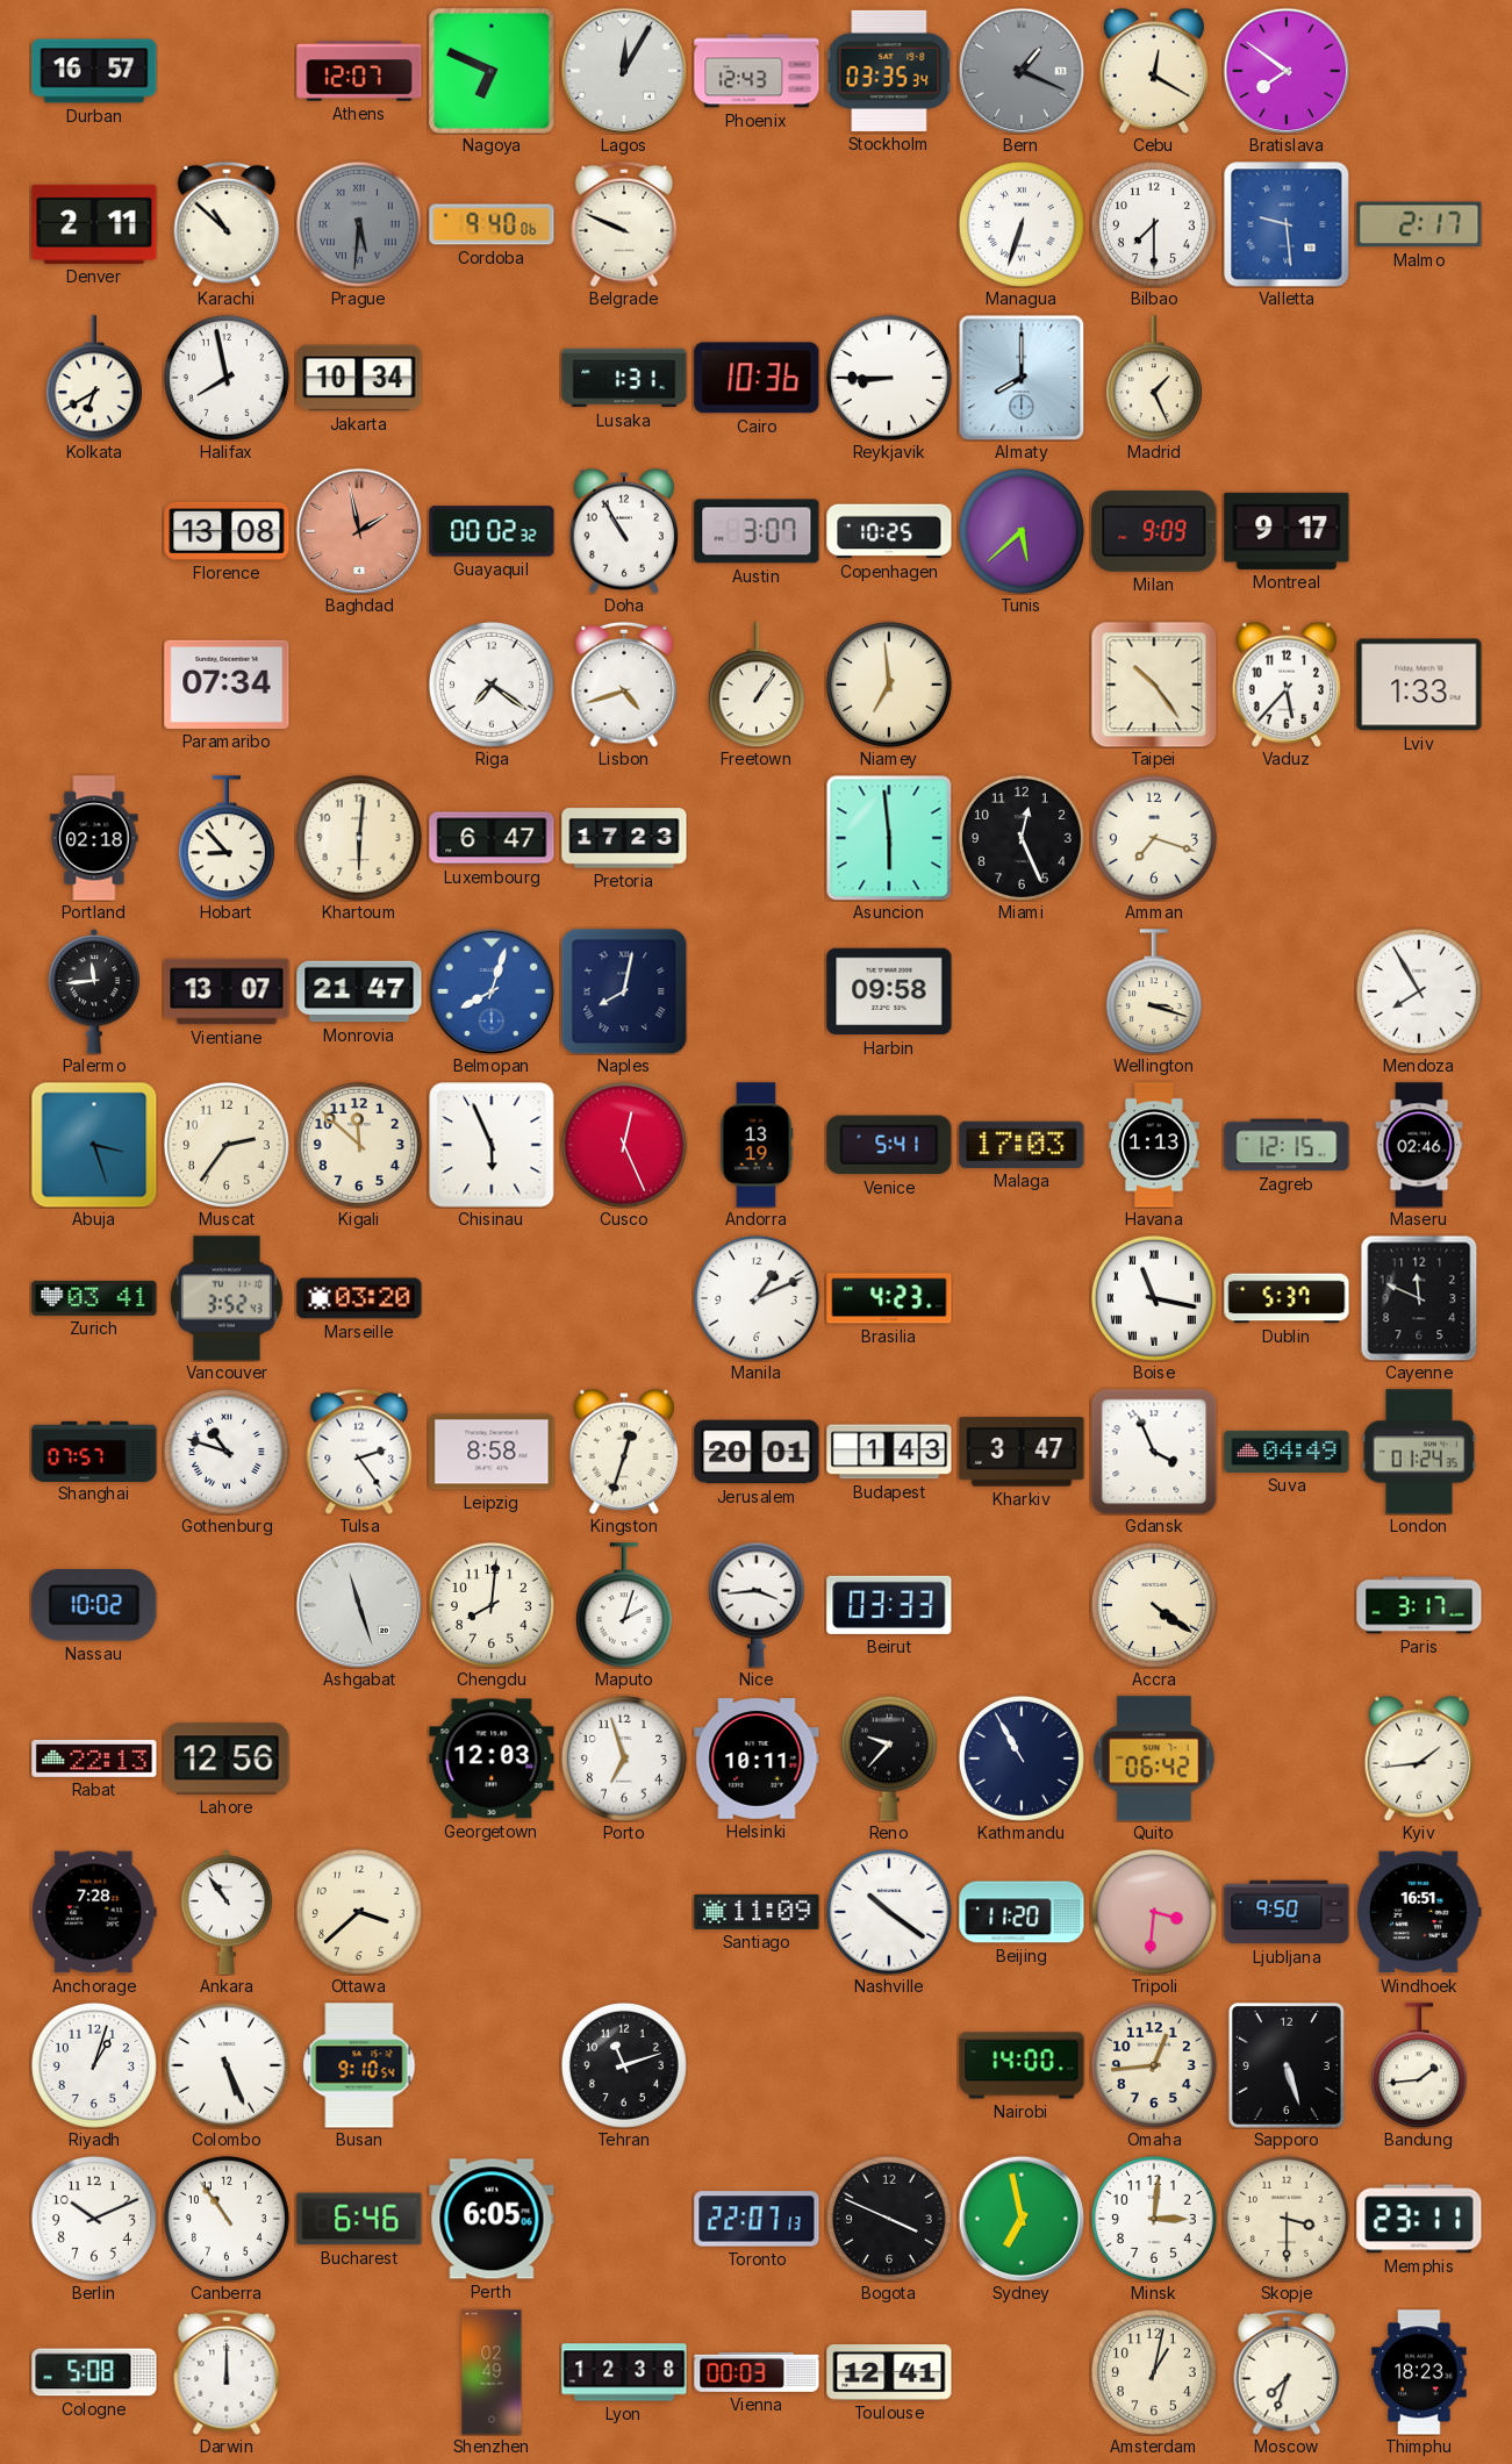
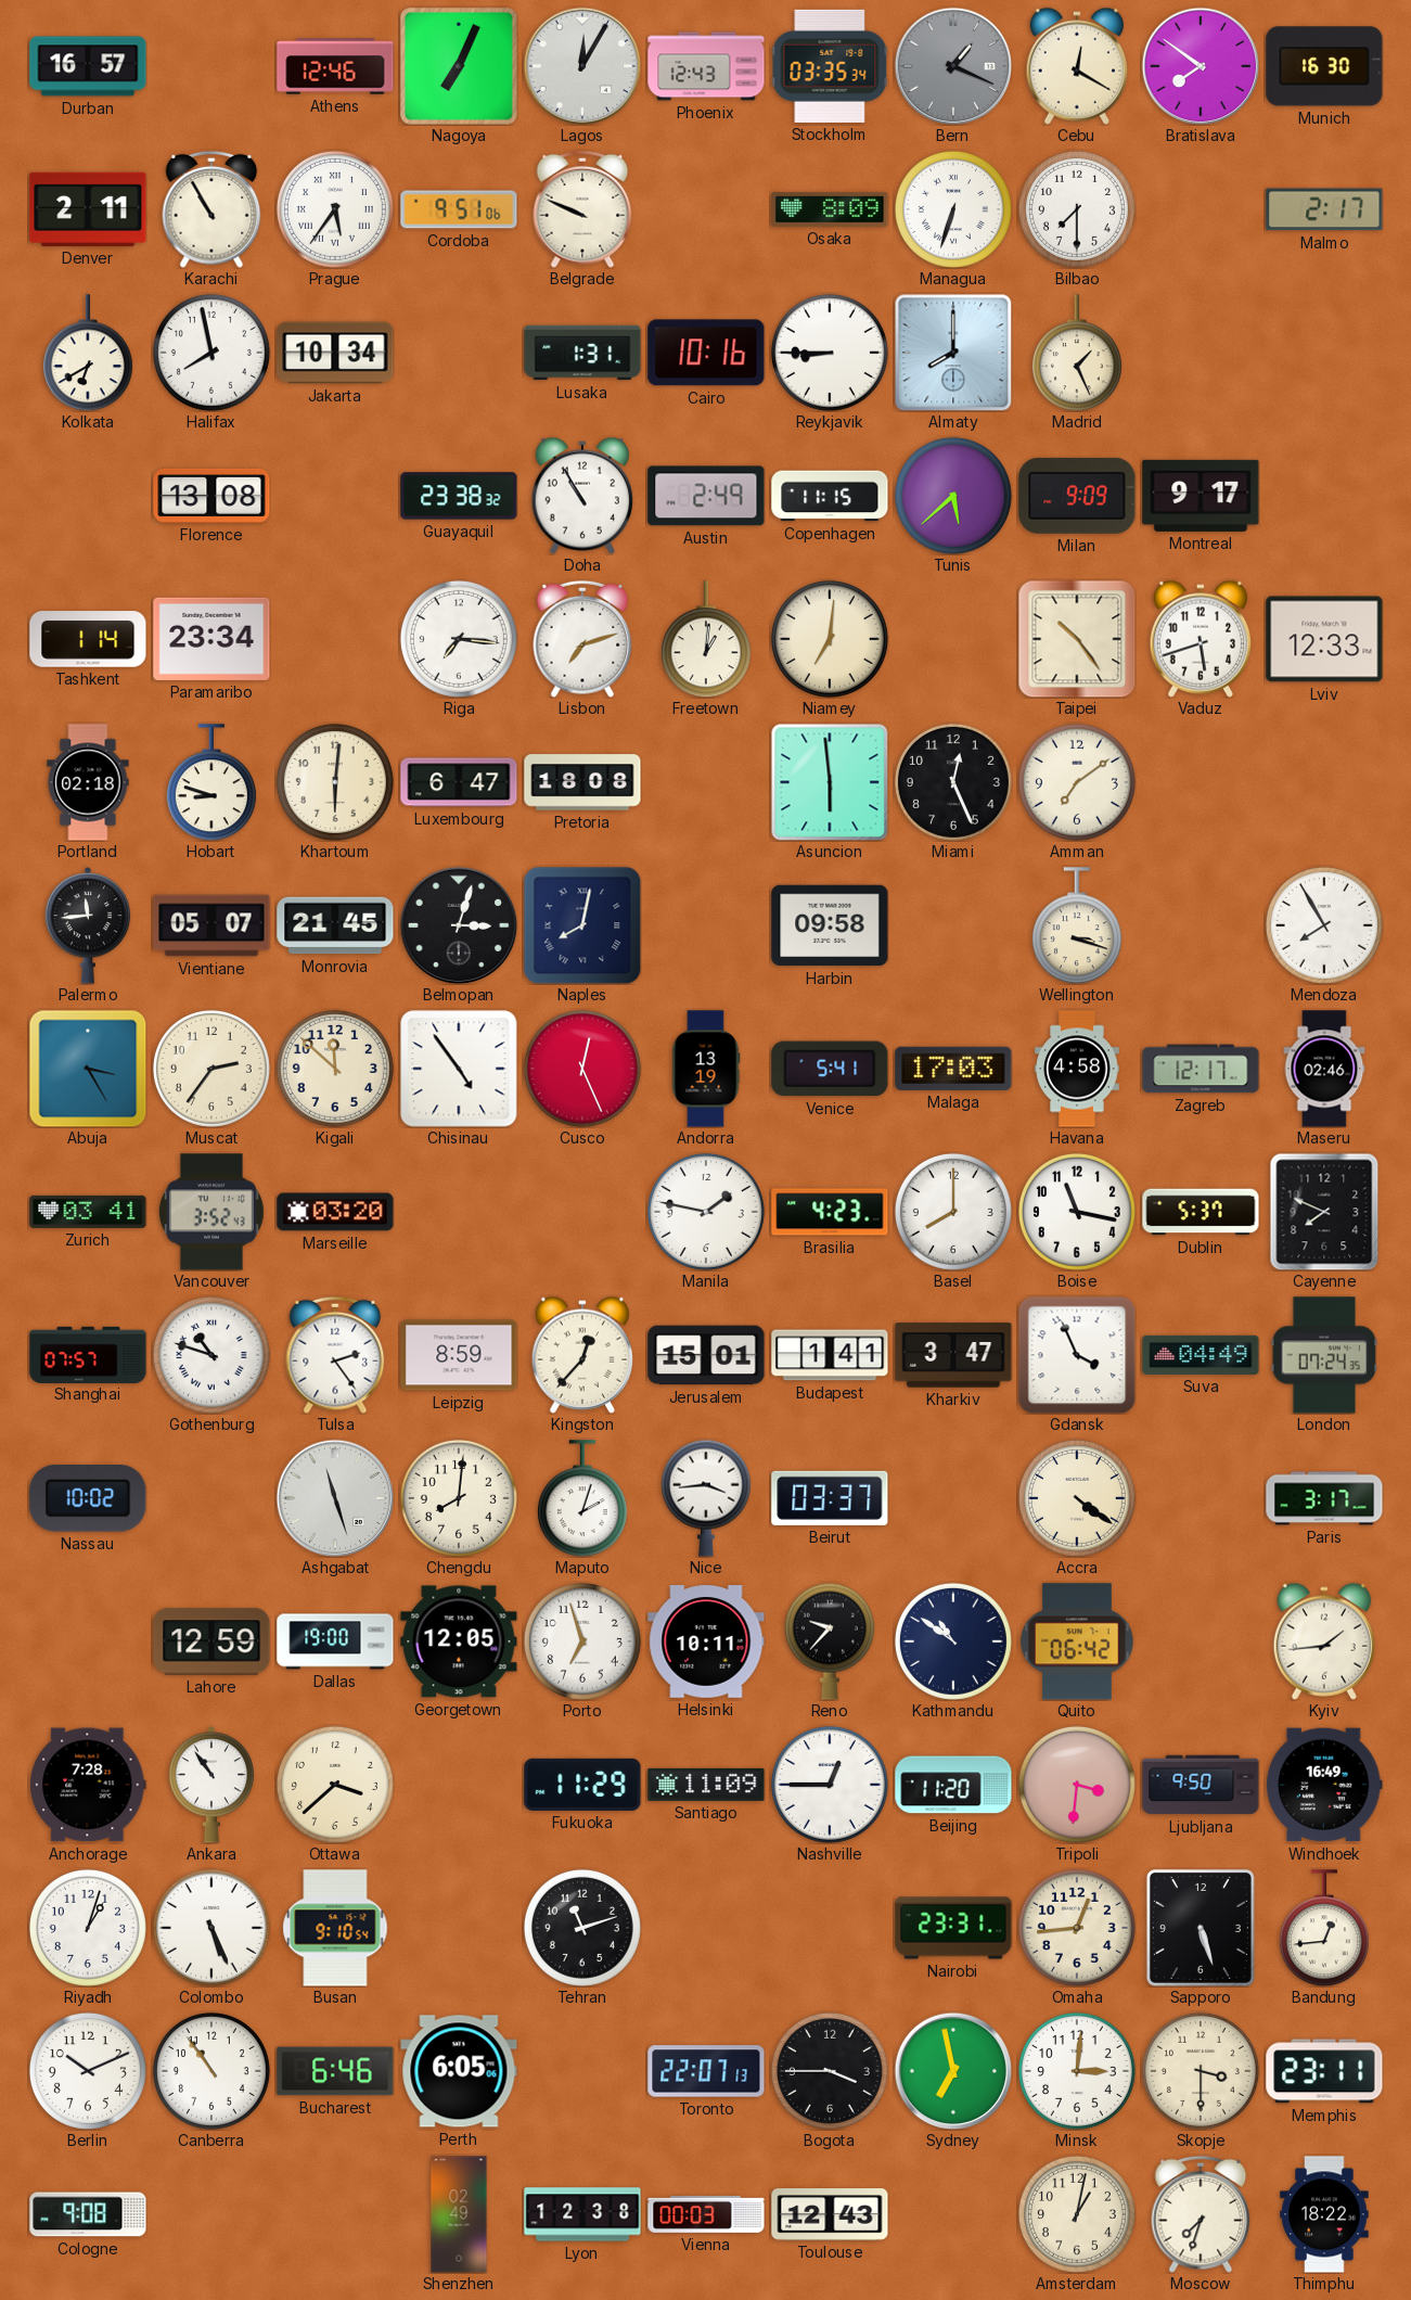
Athens: 12:07 -> 12:46
Nagoya: 6:49 -> 7:04
Munich: none -> 16:30
Karachi: 10:52 -> 10:55
Prague: 5:31 -> 5:36
Prague dial: grey -> white
Cordoba: 9:40 -> 9:51
Osaka: none -> 8:09
Valletta: 9:29 -> none
Cairo: 10:36 -> 10:16
Baghdad: 1:58 -> none
Guayaquil: 00:02 -> 23:38
Austin: 3:07 -> 2:49
Copenhagen: 10:25 -> 11:15
Tashkent: none -> 1:14
Paramaribo: 07:34 -> 23:34
Riga: 7:21 -> 7:16
Lisbon: 4:42 -> 7:12
Freetown: 1:06 -> 1:01
Niamey: 6:59 -> 7:01
Vaduz: 5:37 -> 5:42
Lviv: 1:33 -> 12:33
Hobart: 8:53 -> 8:48
Pretoria: 17:23 -> 18:08
Amman: 7:18 -> 7:09
Vientiane: 13:07 -> 05:07
Monrovia: 21:47 -> 21:45
Belmopan: 8:03 -> 3:03
Belmopan dial: blue -> black
Abuja: 3:27 -> 3:25
Chisinau: 5:56 -> 4:54
Havana: 1:13 -> 4:58
Zagreb: 12:15 -> 12:17
Manila: 1:11 -> 1:47
Basel: none -> 8:00
Boise numerals: Roman -> Arabic
Cayenne: 11:49 -> 7:49
Leipzig: 8:58 -> 8:59
Kingston: 12:33 -> 12:37
Jerusalem: 20:01 -> 15:01
Budapest: 1:43 -> 1:41
London: 01:24 -> 07:24
Beirut: 03:33 -> 03:37
Rabat: 22:13 -> none
Lahore: 12:56 -> 12:59
Dallas: none -> 19:00
Georgetown: 12:03 -> 12:05
Kathmandu: 10:55 -> 10:51
Fukuoka: none -> 11:29
Nashville: 10:21 -> 12:45
Windhoek: 16:51 -> 16:49
Nairobi: 14:00 -> 23:31
Bandung: 1:44 -> 12:44
Bogota: 3:49 -> 3:45
Cologne: 5:08 -> 9:08
Darwin: 12:00 -> none
Toulouse: 12:41 -> 12:43
Thimphu: 18:23 -> 18:22
